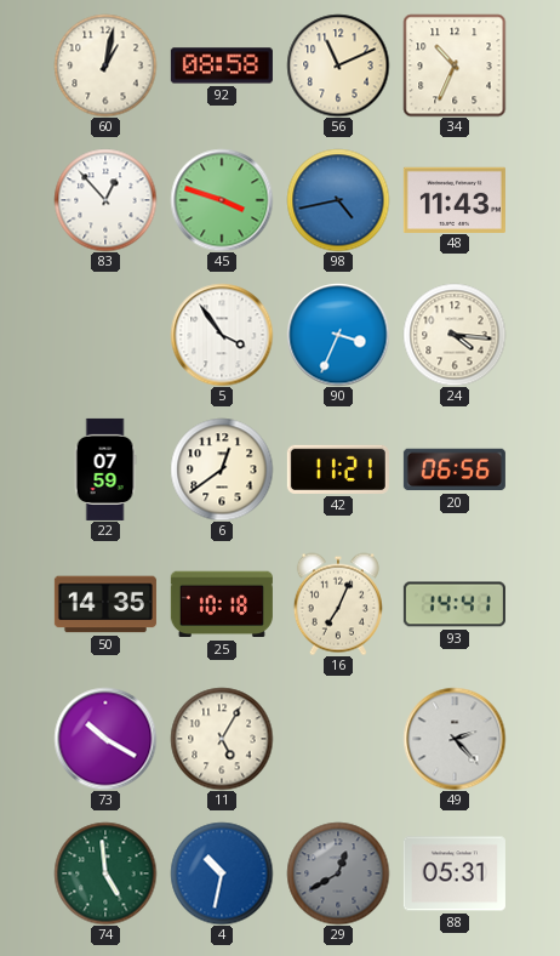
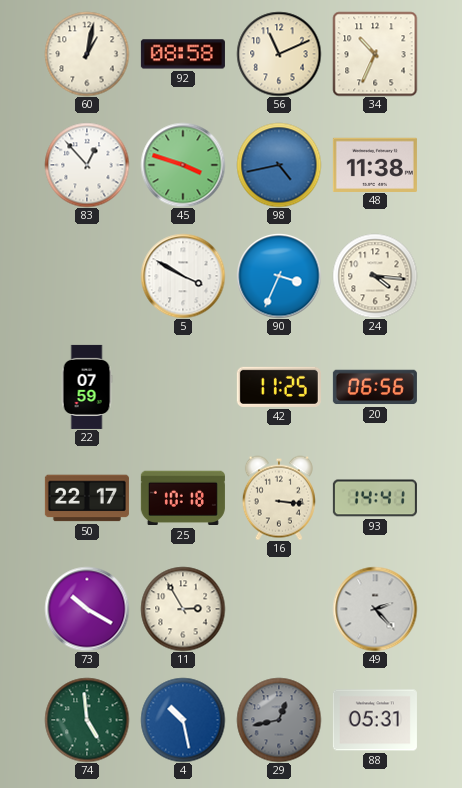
48: 11:43 -> 11:38
5: 3:54 -> 3:50
6: 12:39 -> none
42: 11:21 -> 11:25
50: 14:35 -> 22:17
16: 7:04 -> 3:16
11: 5:05 -> 2:55
4: 10:32 -> 10:28
29: 12:40 -> 12:43
